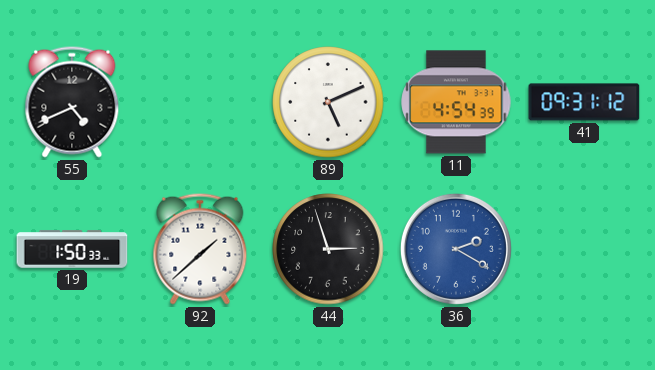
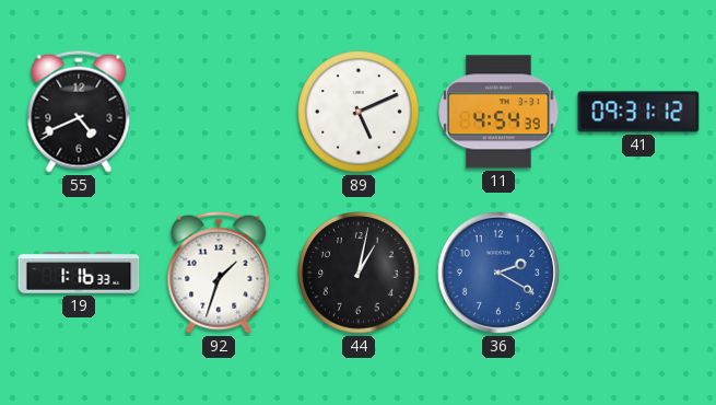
19: 1:50 -> 1:16
92: 1:38 -> 1:33
44: 2:57 -> 1:02
